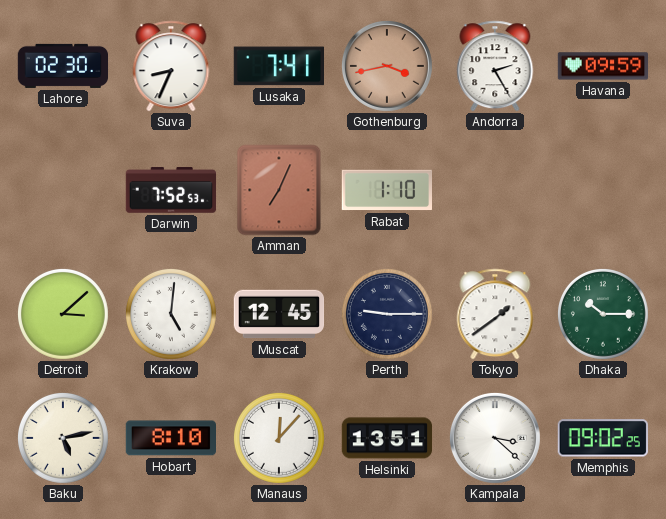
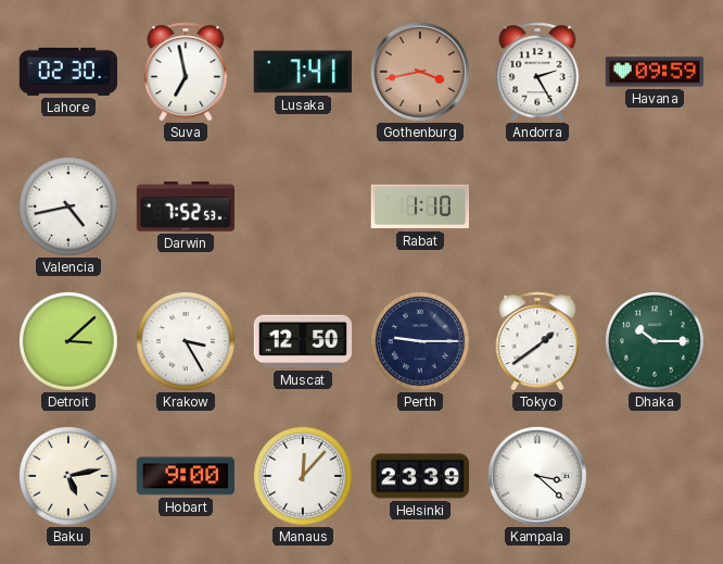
Suva: 8:34 -> 6:58
Valencia: none -> 4:43
Amman: 7:04 -> none
Krakow: 5:01 -> 3:25
Muscat: 12:45 -> 12:50
Hobart: 8:10 -> 9:00
Helsinki: 13:51 -> 23:39
Memphis: 09:02 -> none
